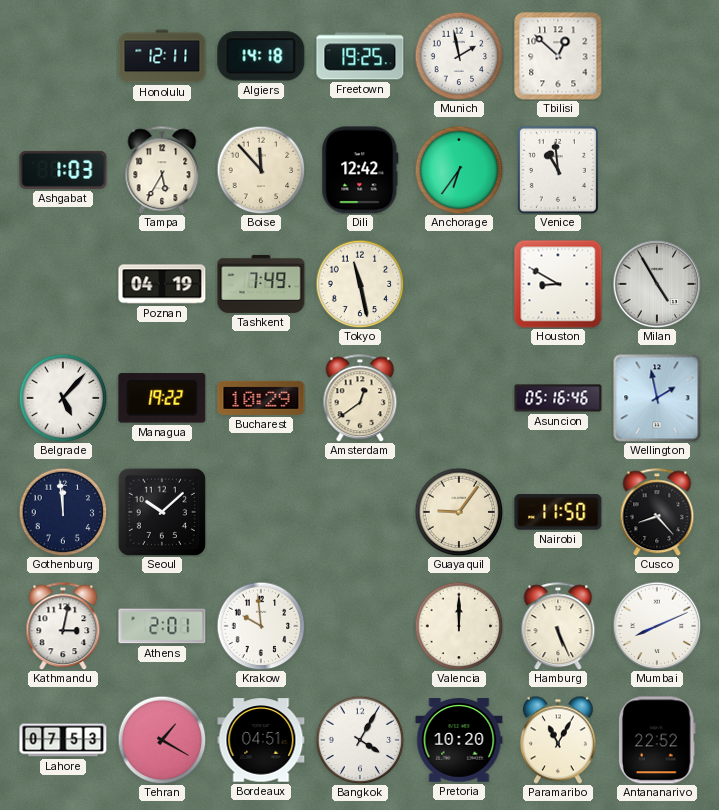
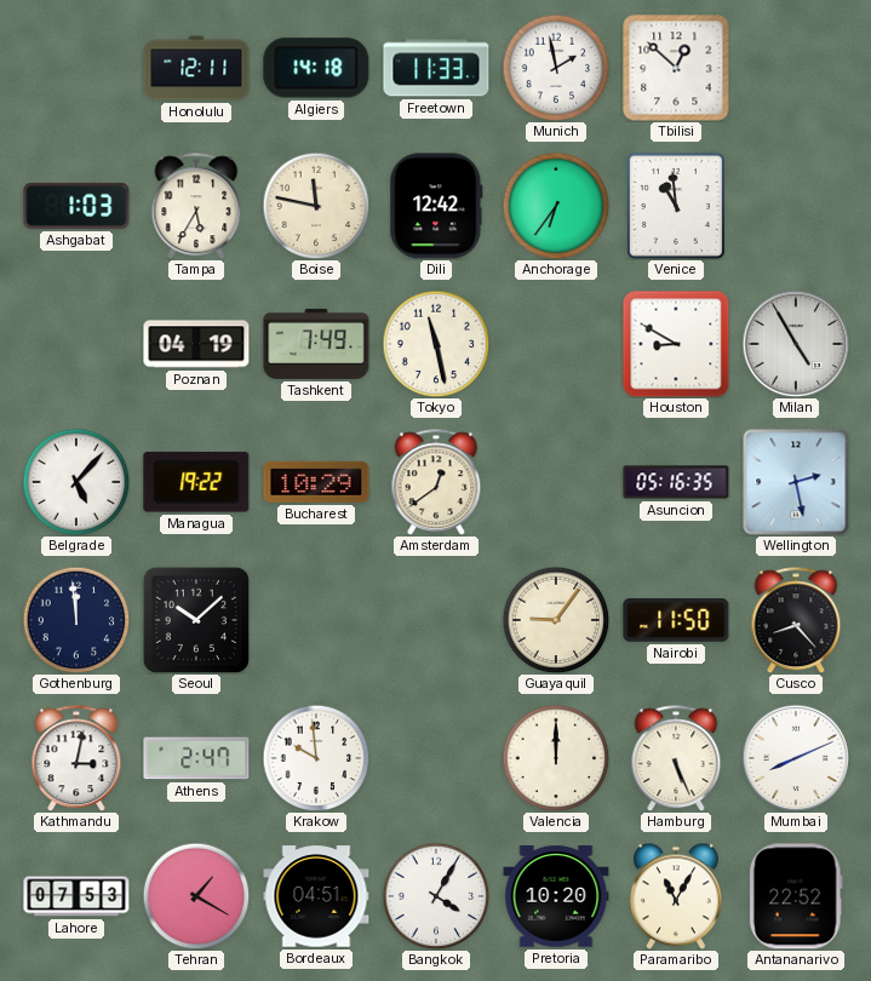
Freetown: 19:25 -> 11:33
Boise: 11:53 -> 11:47
Asuncion: 05:16:46 -> 05:16:35
Wellington: 1:58 -> 2:28
Athens: 2:01 -> 2:47
